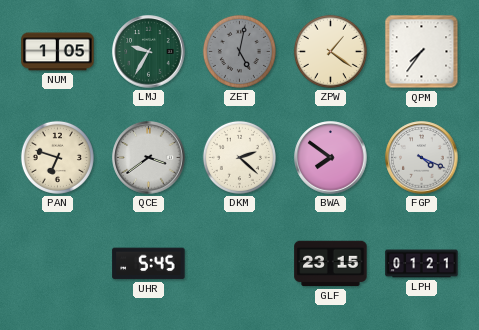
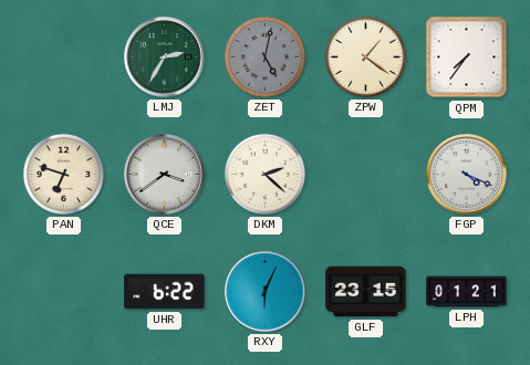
NUM: 1:05 -> none
LMJ: 9:35 -> 2:35
BWA: 7:51 -> none
UHR: 5:45 -> 6:22
RXY: none -> 6:04
